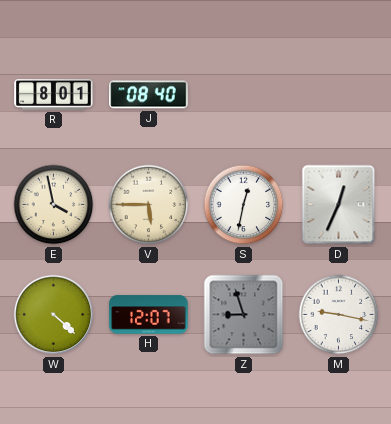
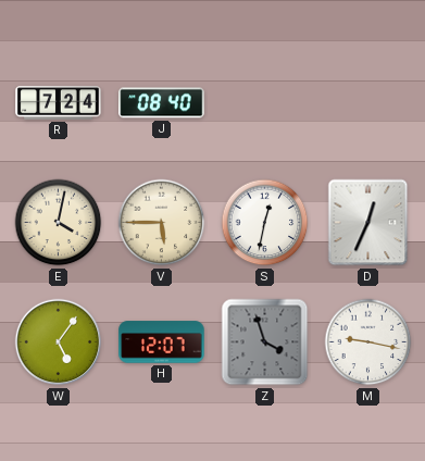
R: 8:01 -> 7:24
E: 3:58 -> 4:02
W: 4:22 -> 5:06
Z: 8:57 -> 3:57
